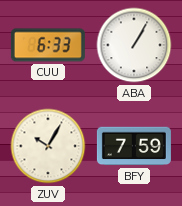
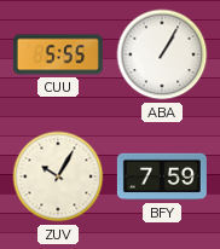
CUU: 6:33 -> 5:55
